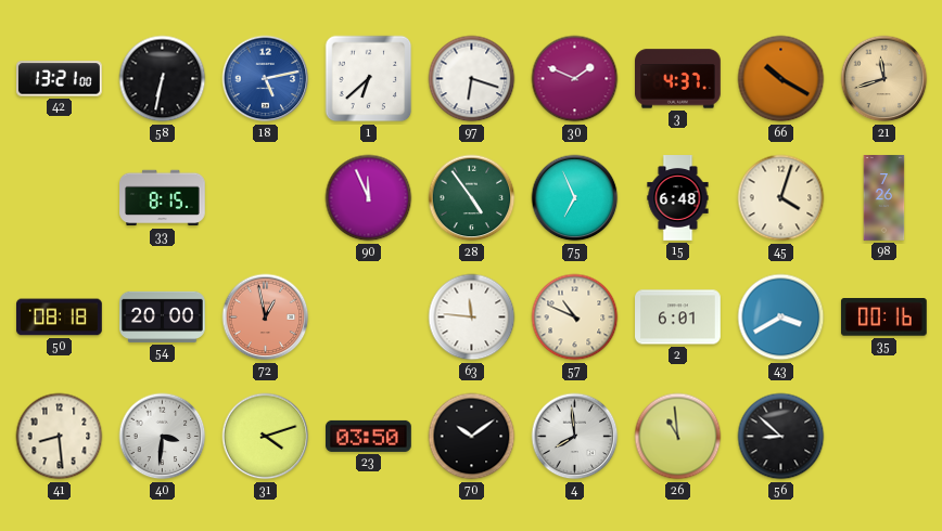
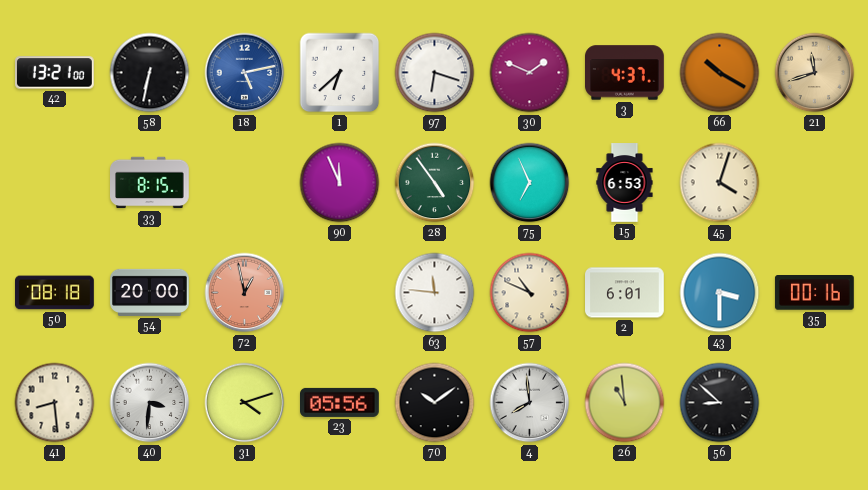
15: 6:48 -> 6:53
98: 7:26 -> none
43: 3:40 -> 3:30
23: 03:50 -> 05:56
